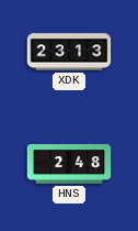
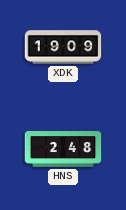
XDK: 23:13 -> 19:09
